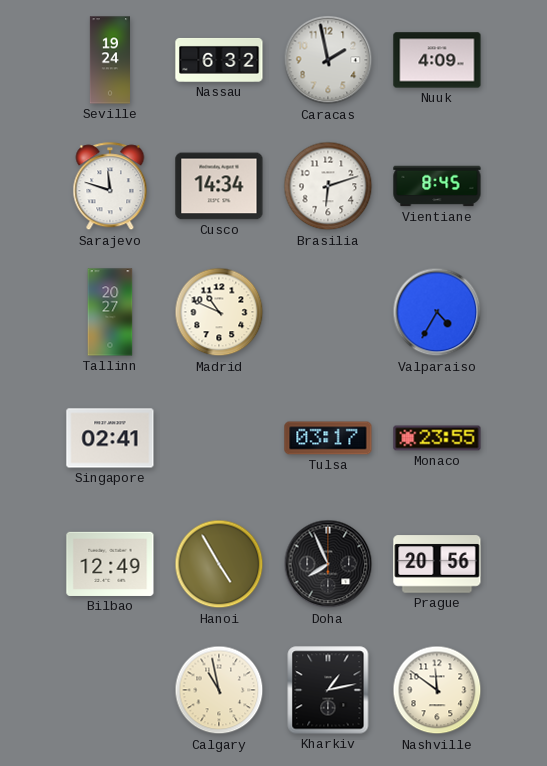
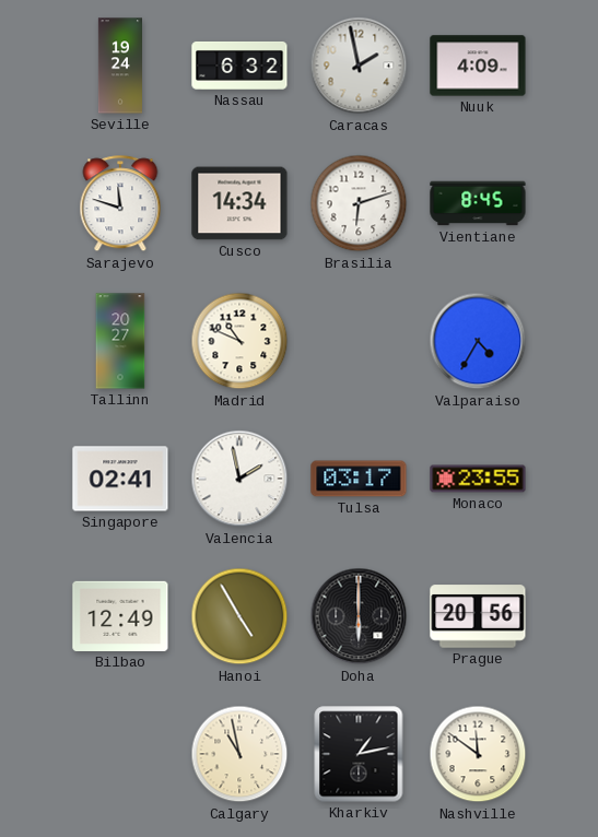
Valencia: none -> 1:58
Doha: 7:56 -> 6:00
